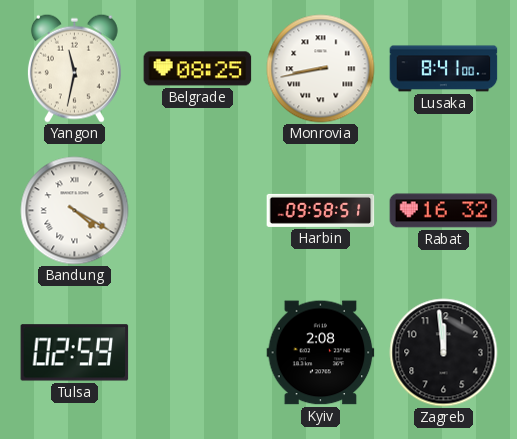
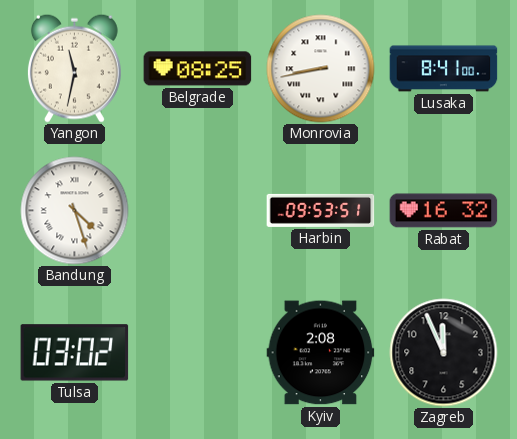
Bandung: 4:20 -> 4:27
Harbin: 09:58 -> 09:53
Tulsa: 02:59 -> 03:02
Zagreb: 11:59 -> 11:56
